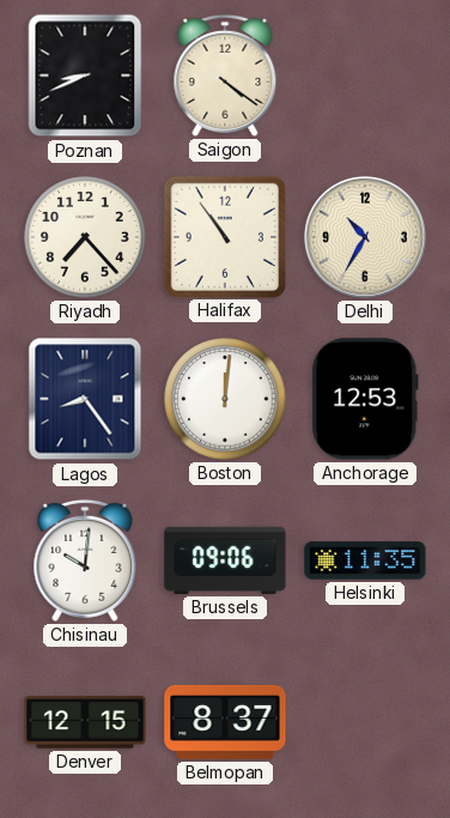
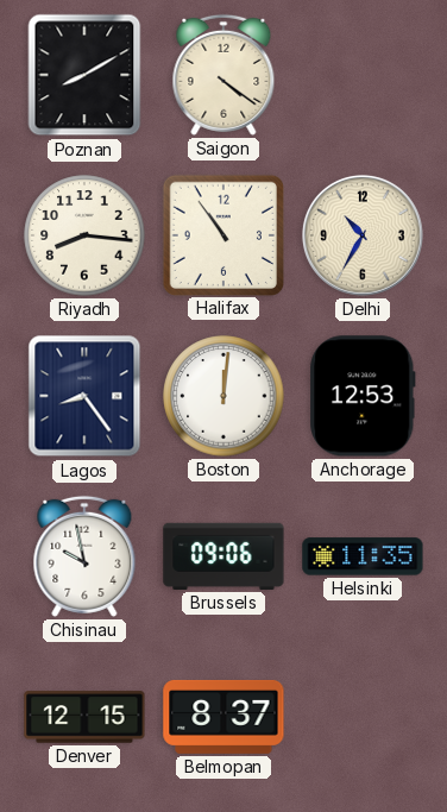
Poznan: 8:41 -> 8:10
Riyadh: 7:23 -> 8:16
Chisinau: 10:01 -> 9:58
